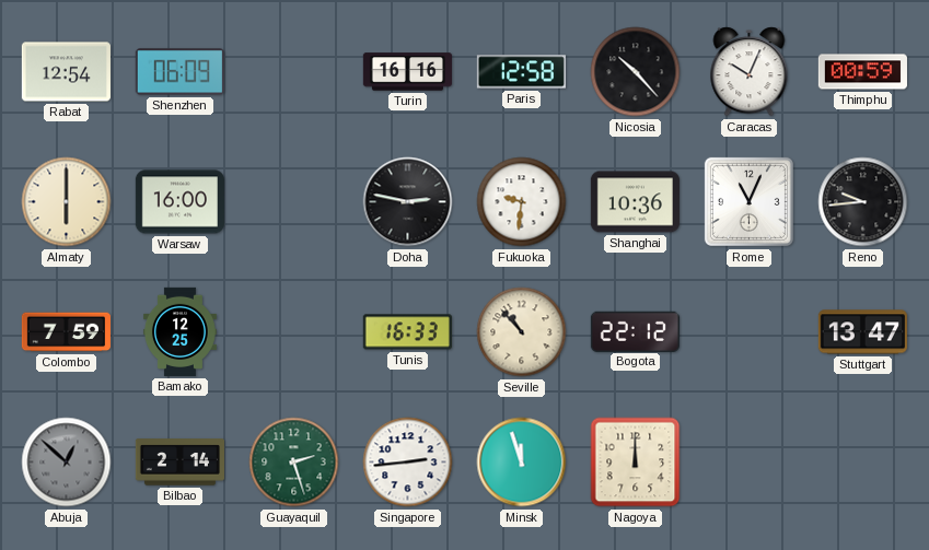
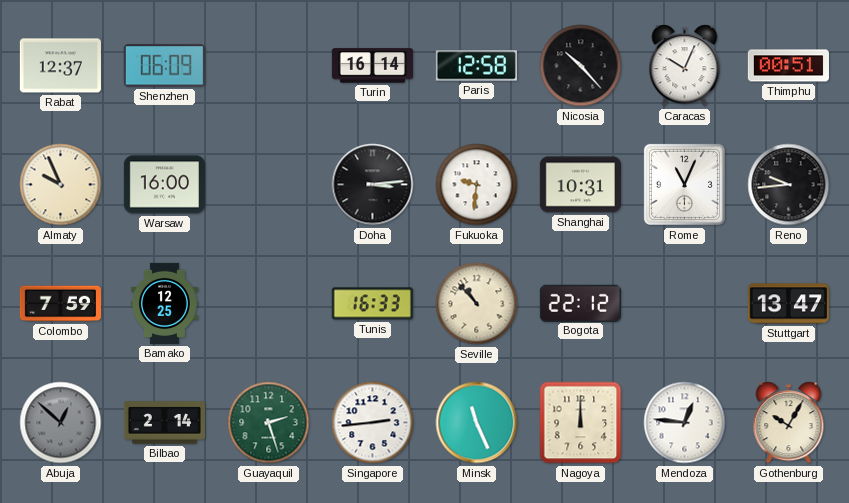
Rabat: 12:54 -> 12:37
Turin: 16:16 -> 16:14
Thimphu: 00:59 -> 00:51
Almaty: 6:00 -> 9:56
Doha: 2:47 -> 3:14
Shanghai: 10:36 -> 10:31
Minsk: 11:57 -> 11:26
Mendoza: none -> 12:46
Gothenburg: none -> 10:05
